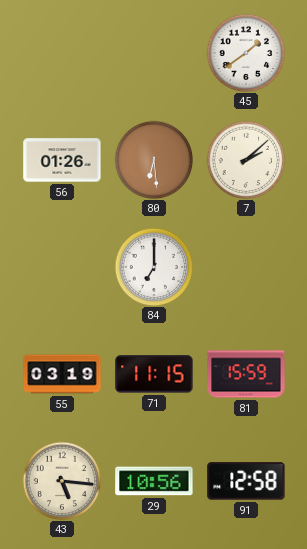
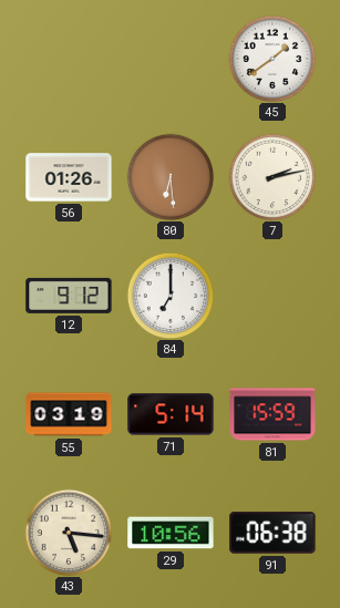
7: 2:08 -> 2:13
12: none -> 9:12
71: 11:15 -> 5:14
91: 12:58 -> 06:38
